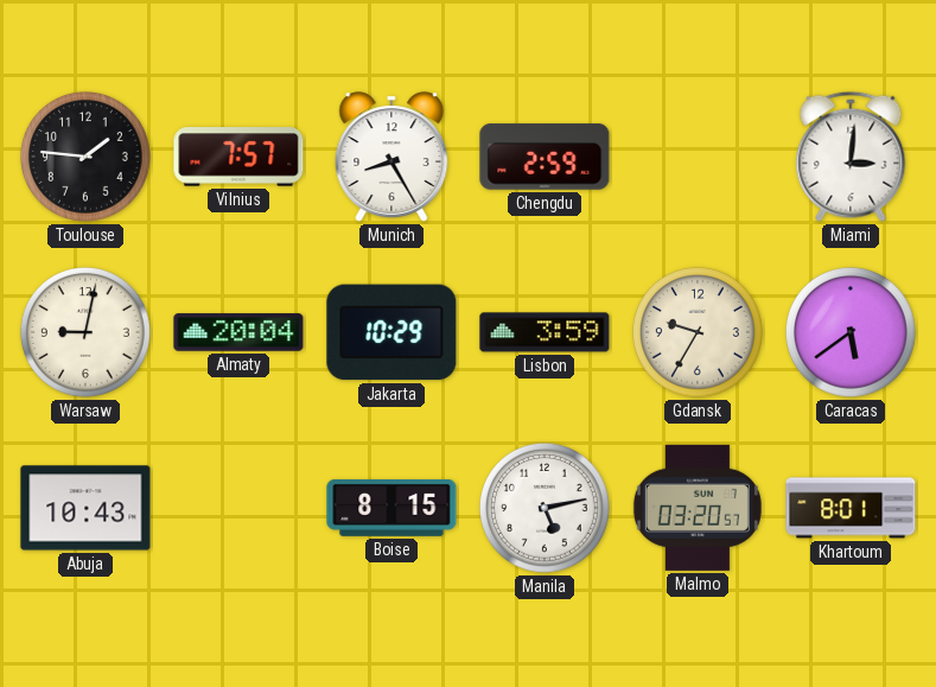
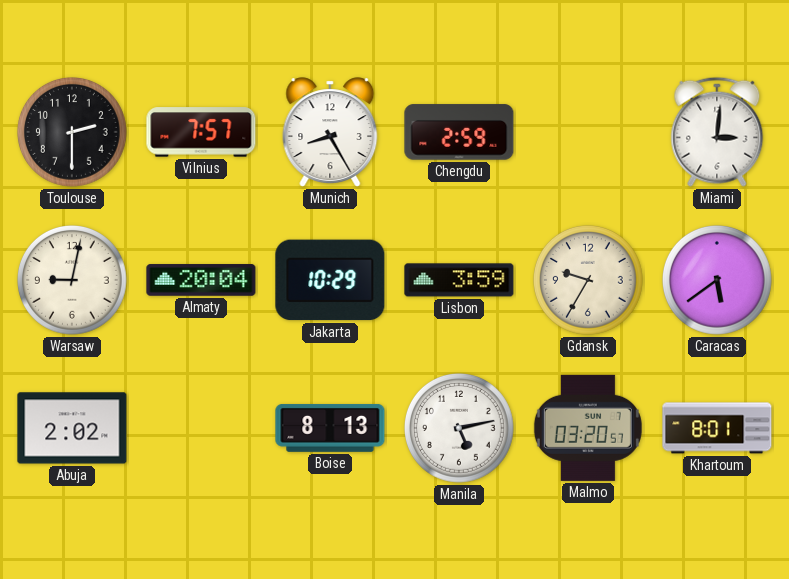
Toulouse: 1:46 -> 2:30
Abuja: 10:43 -> 2:02
Boise: 8:15 -> 8:13
